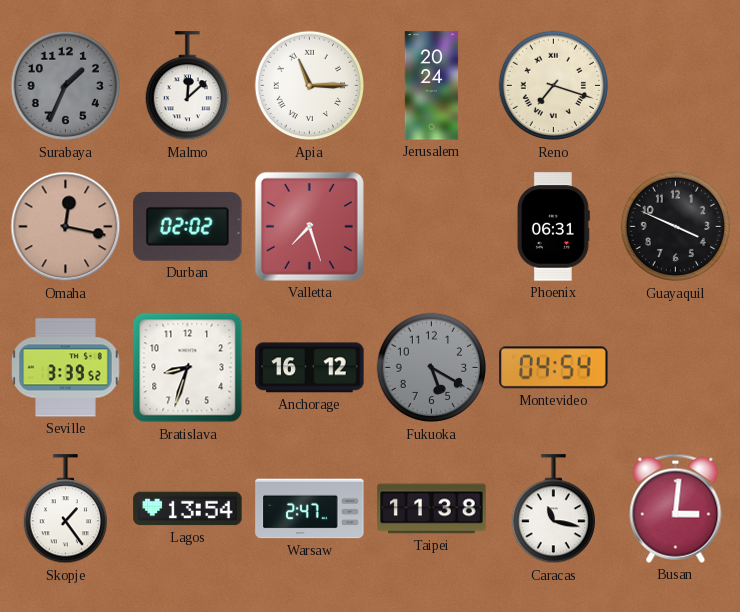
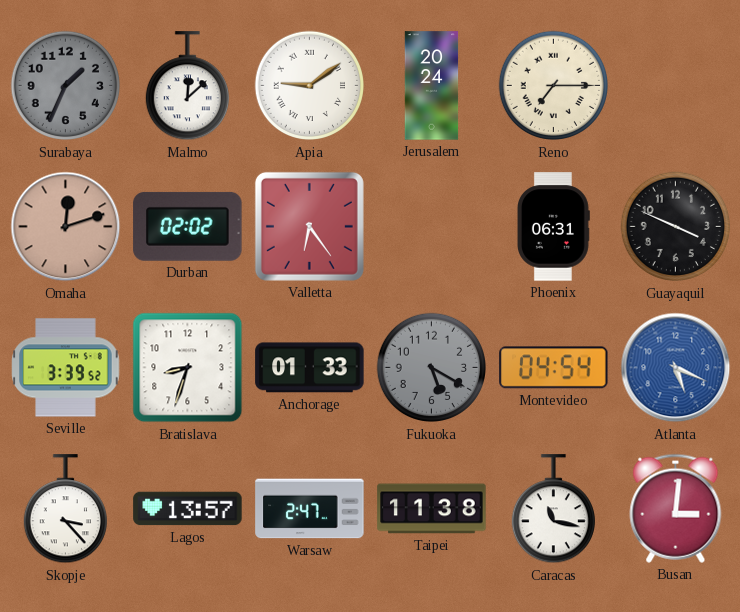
Apia: 11:15 -> 9:09
Reno: 7:18 -> 7:15
Omaha: 12:17 -> 12:12
Valletta: 7:27 -> 6:24
Anchorage: 16:12 -> 01:33
Atlanta: none -> 5:19
Skopje: 1:24 -> 3:23
Lagos: 13:54 -> 13:57
